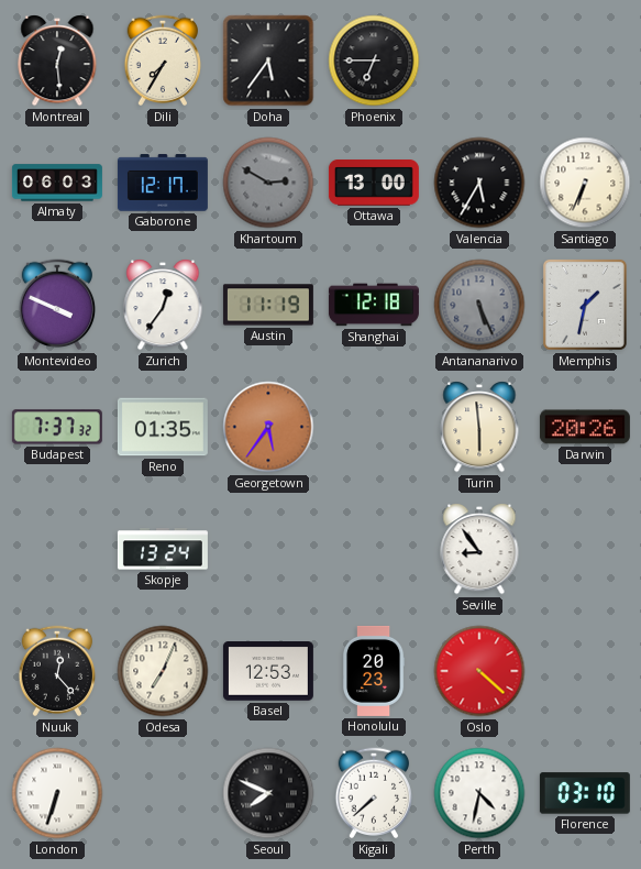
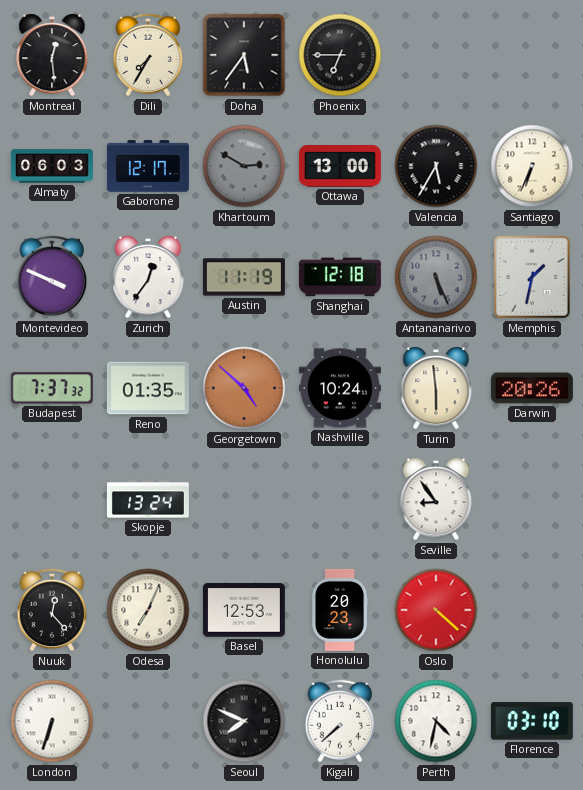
Georgetown: 5:36 -> 4:52
Nashville: none -> 10:24
